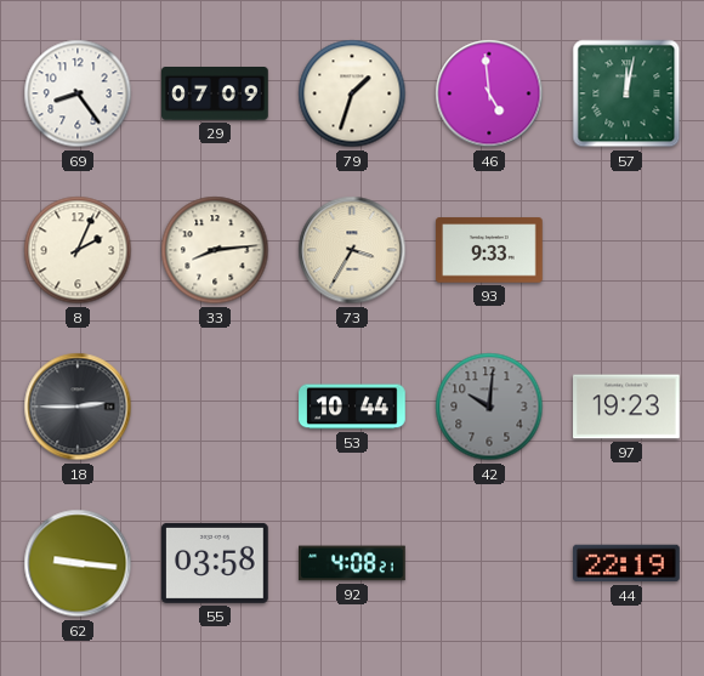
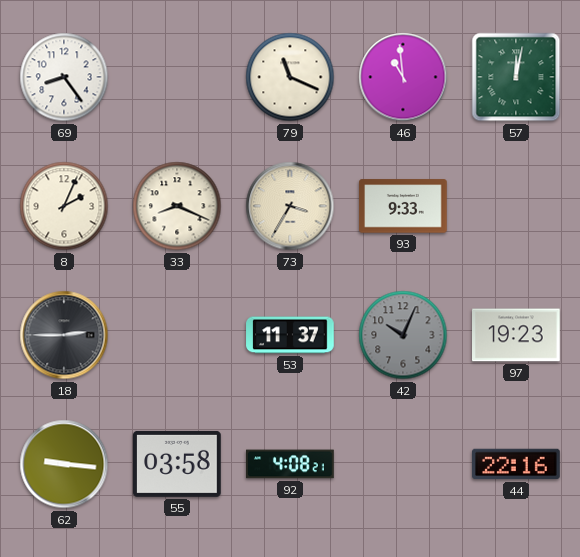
29: 07:09 -> none
79: 1:33 -> 11:19
46: 4:59 -> 10:59
33: 8:14 -> 8:19
53: 10:44 -> 11:37
42: 10:01 -> 10:04
44: 22:19 -> 22:16
